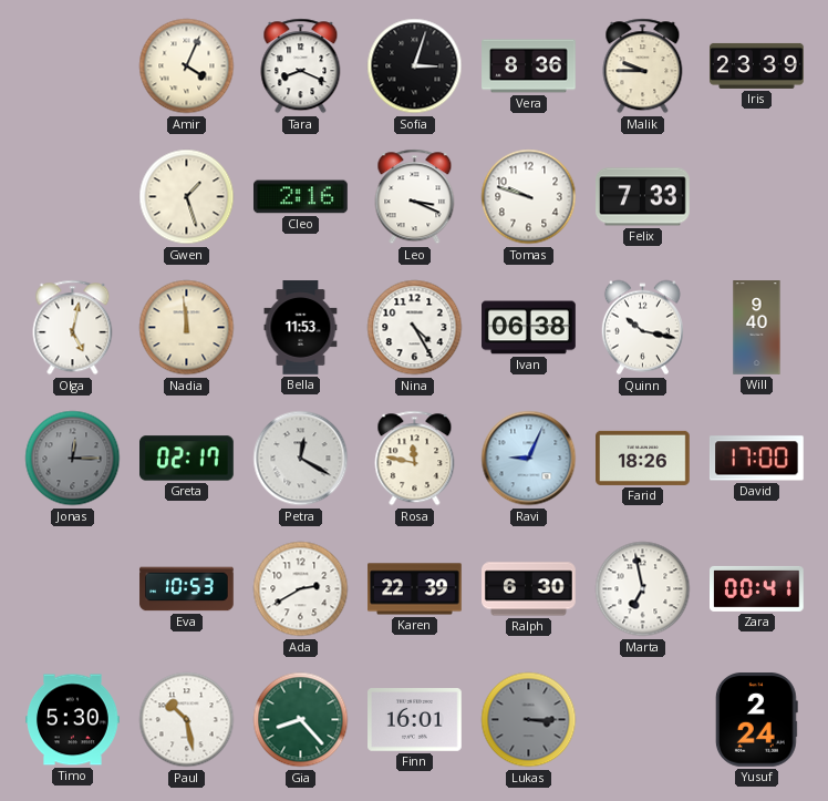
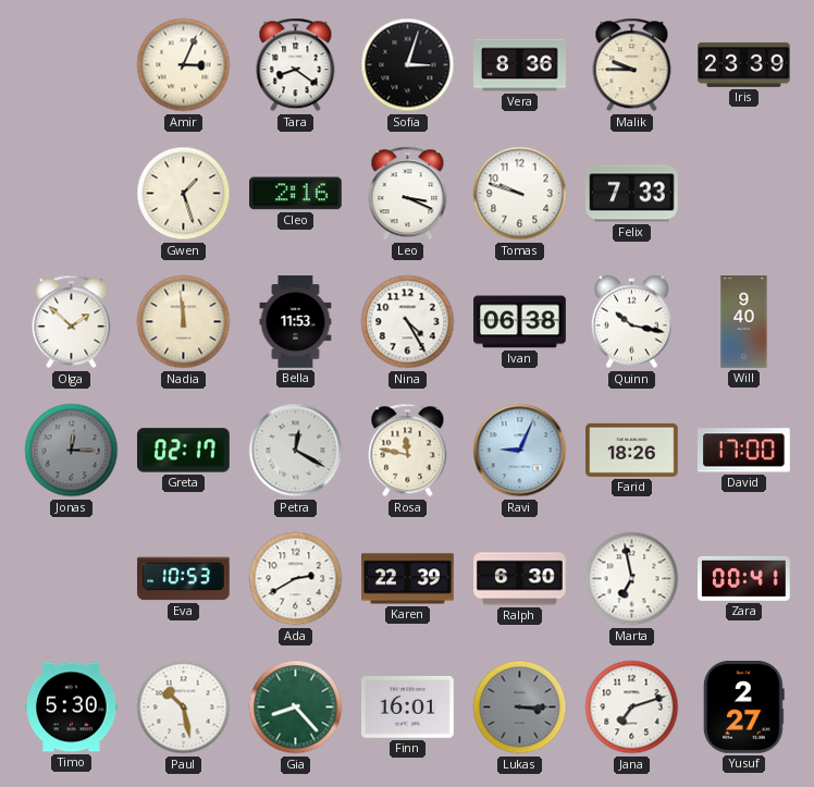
Amir: 4:04 -> 3:04
Tara: 8:19 -> 8:21
Olga: 5:02 -> 1:52
Jana: none -> 7:12
Yusuf: 2:24 -> 2:27
